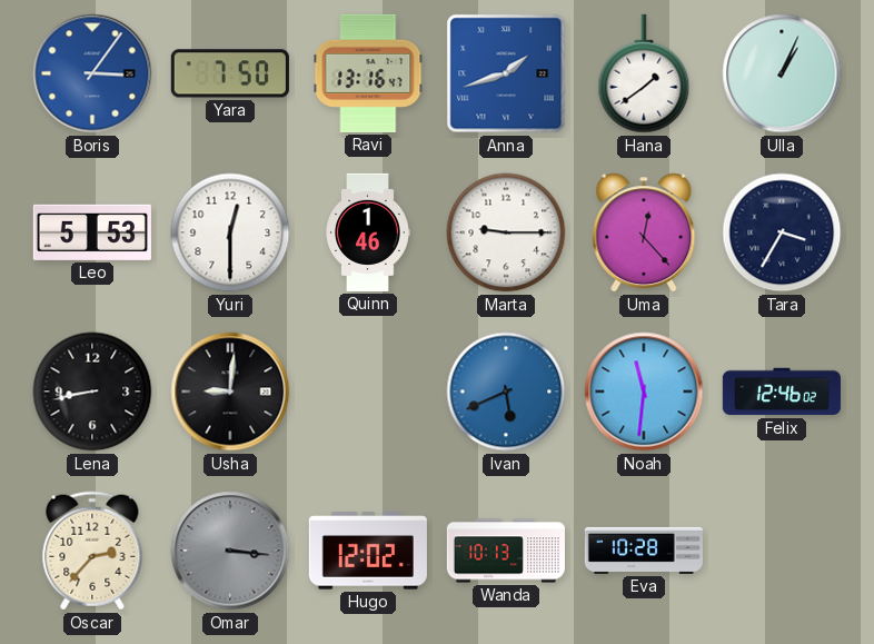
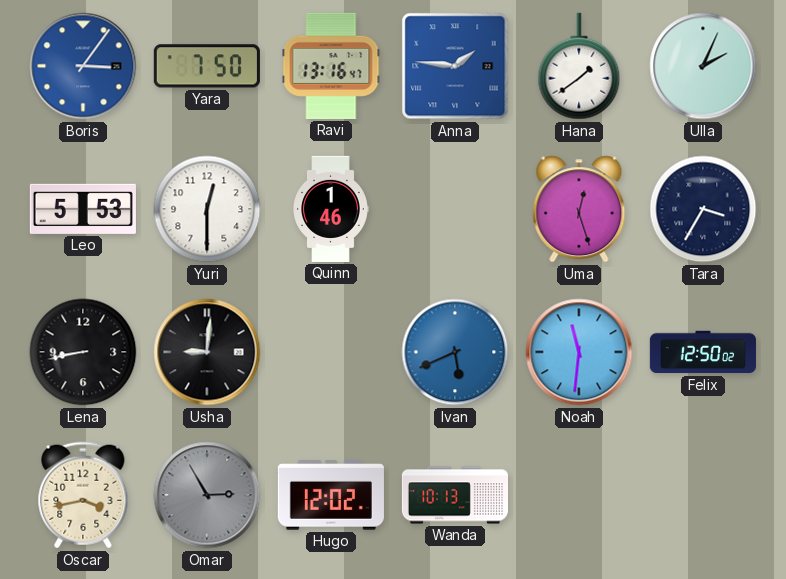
Anna: 1:42 -> 1:46
Ulla: 1:04 -> 2:04
Marta: 9:15 -> none
Uma: 12:23 -> 12:27
Felix: 12:46 -> 12:50
Oscar: 2:37 -> 3:43
Omar: 3:16 -> 2:55
Eva: 10:28 -> none
